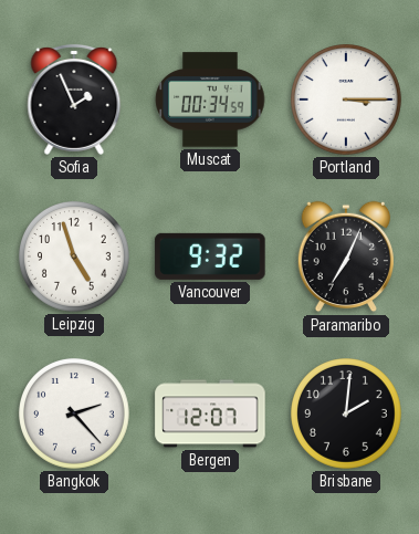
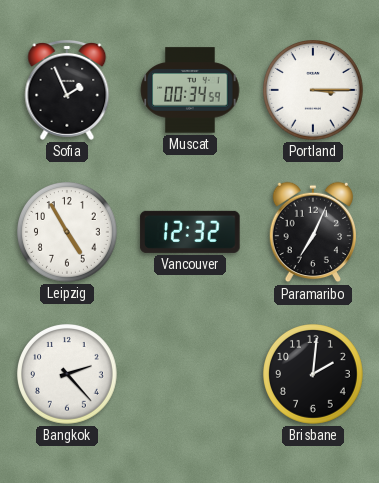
Leipzig: 4:57 -> 4:55
Vancouver: 9:32 -> 12:32
Bergen: 12:07 -> none
